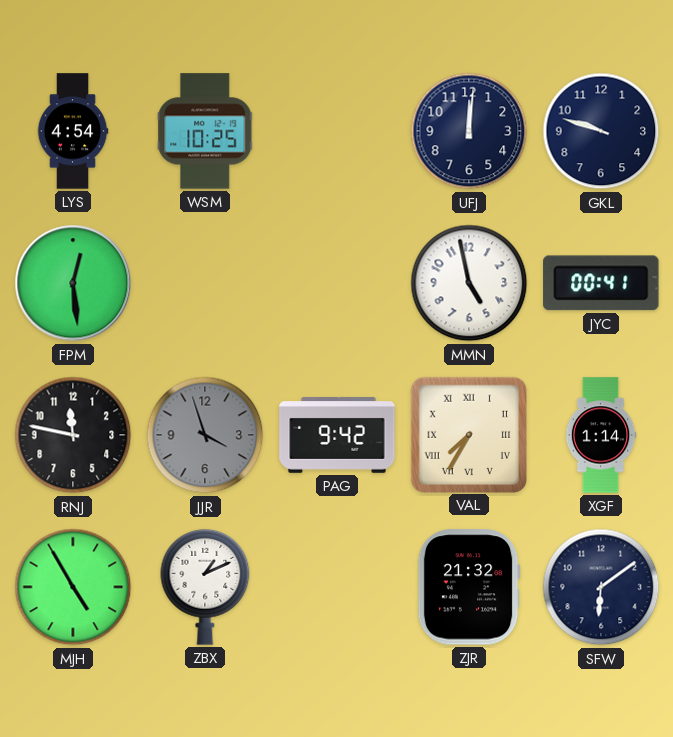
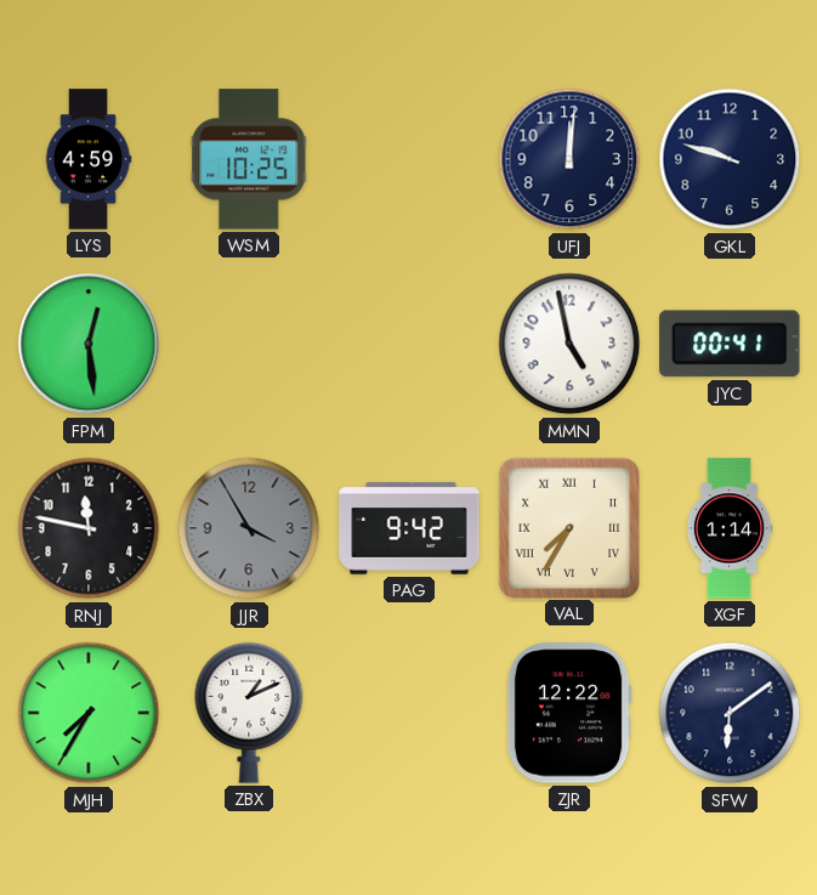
LYS: 4:54 -> 4:59
JJR: 3:57 -> 3:55
MJH: 4:55 -> 7:35
ZJR: 21:32 -> 12:22
